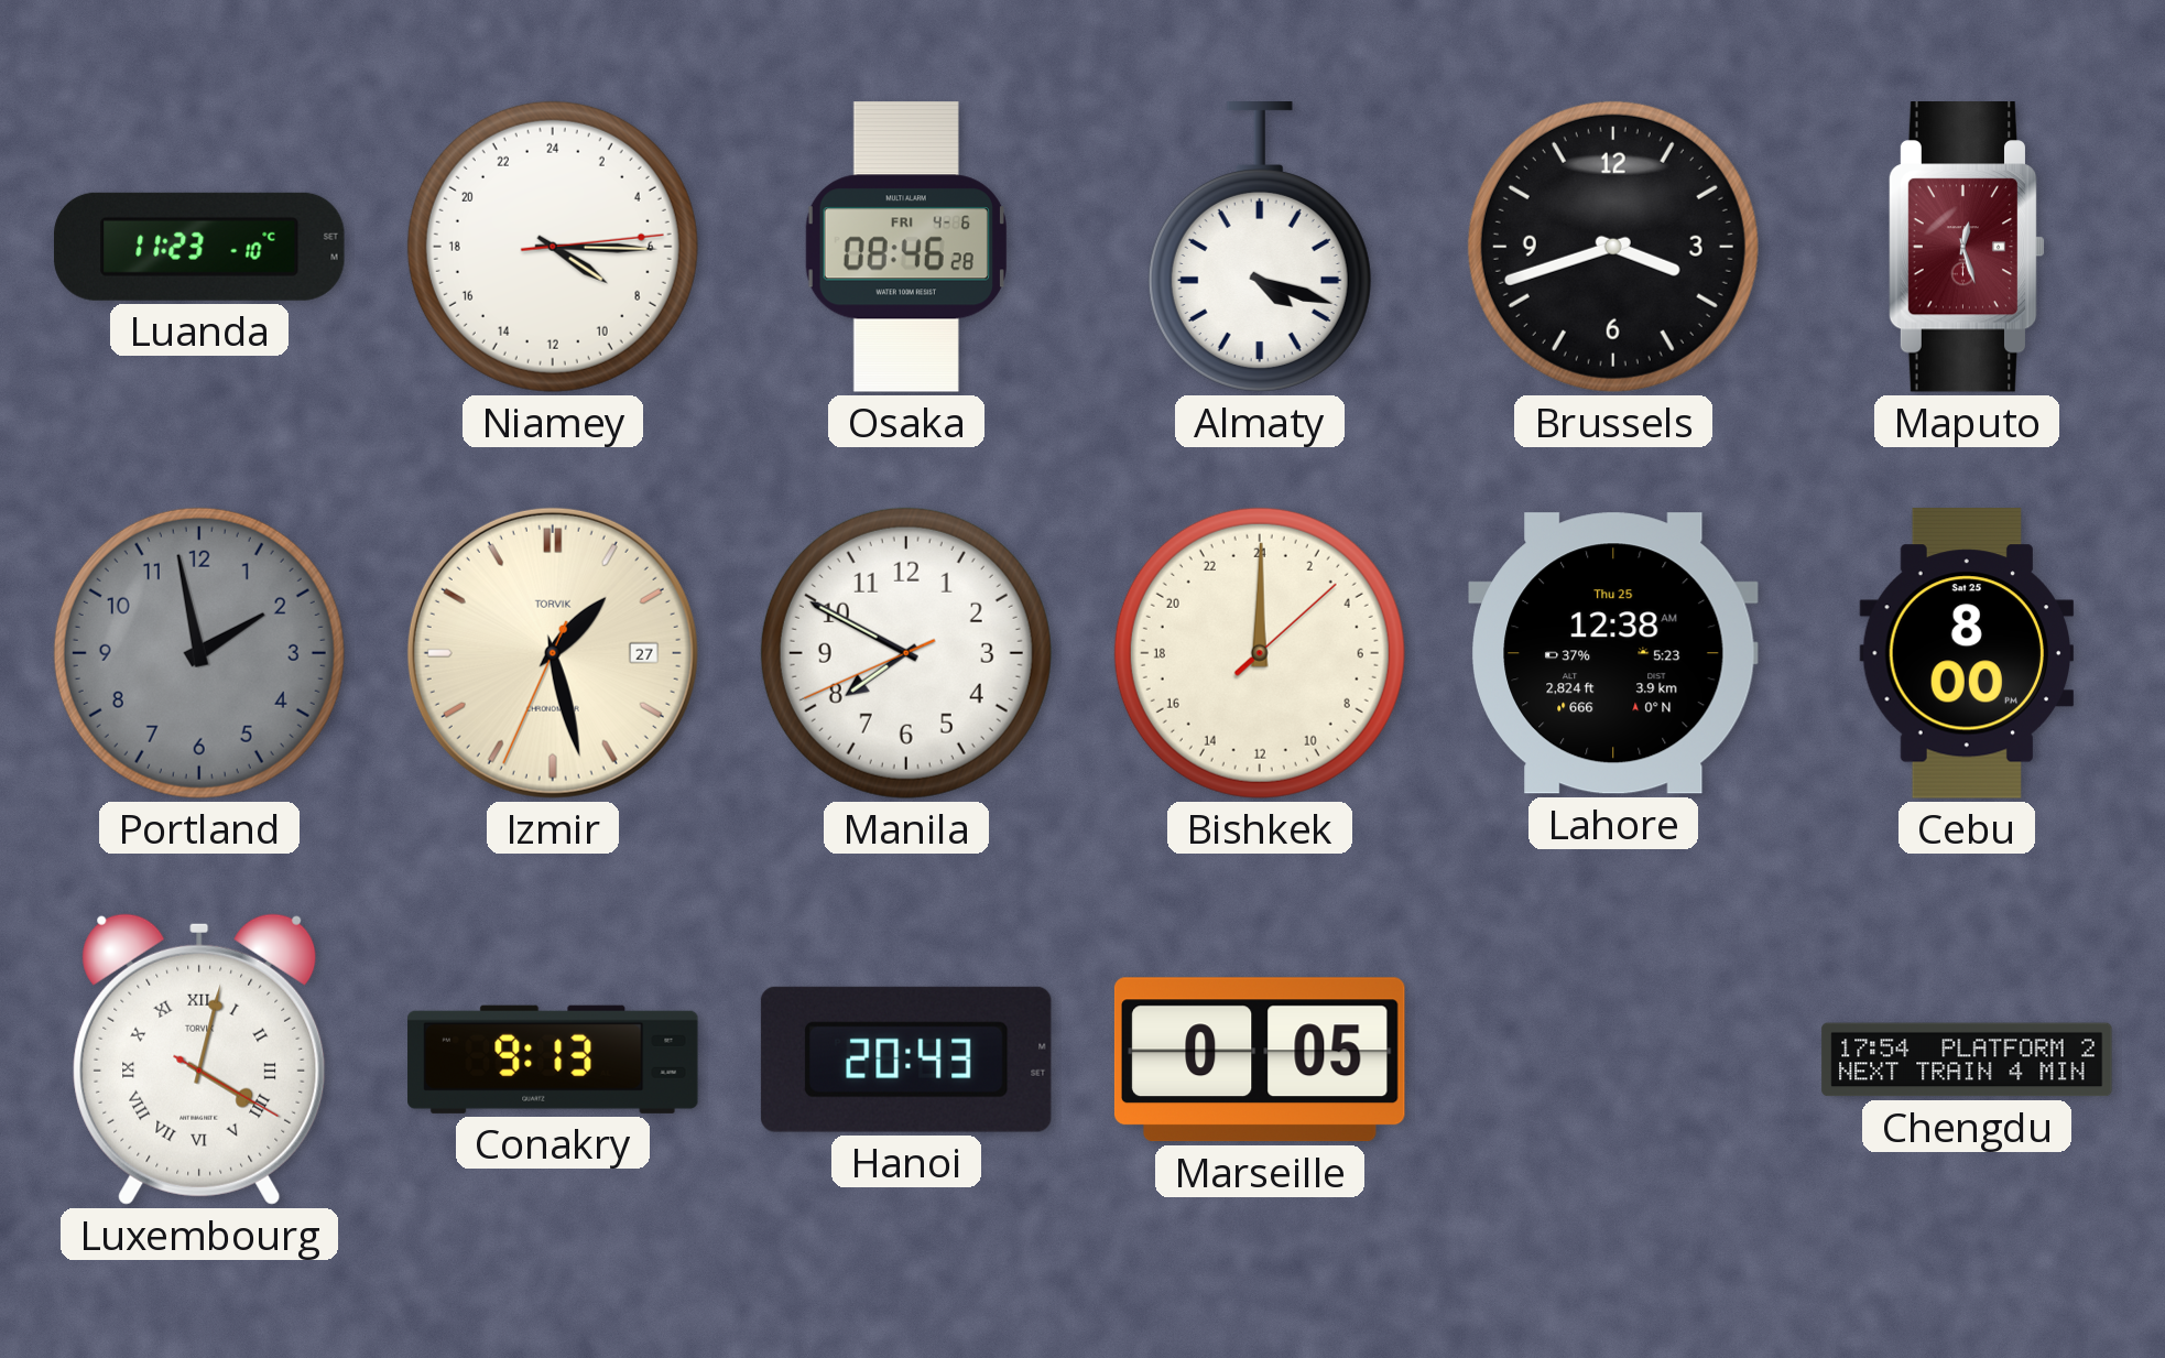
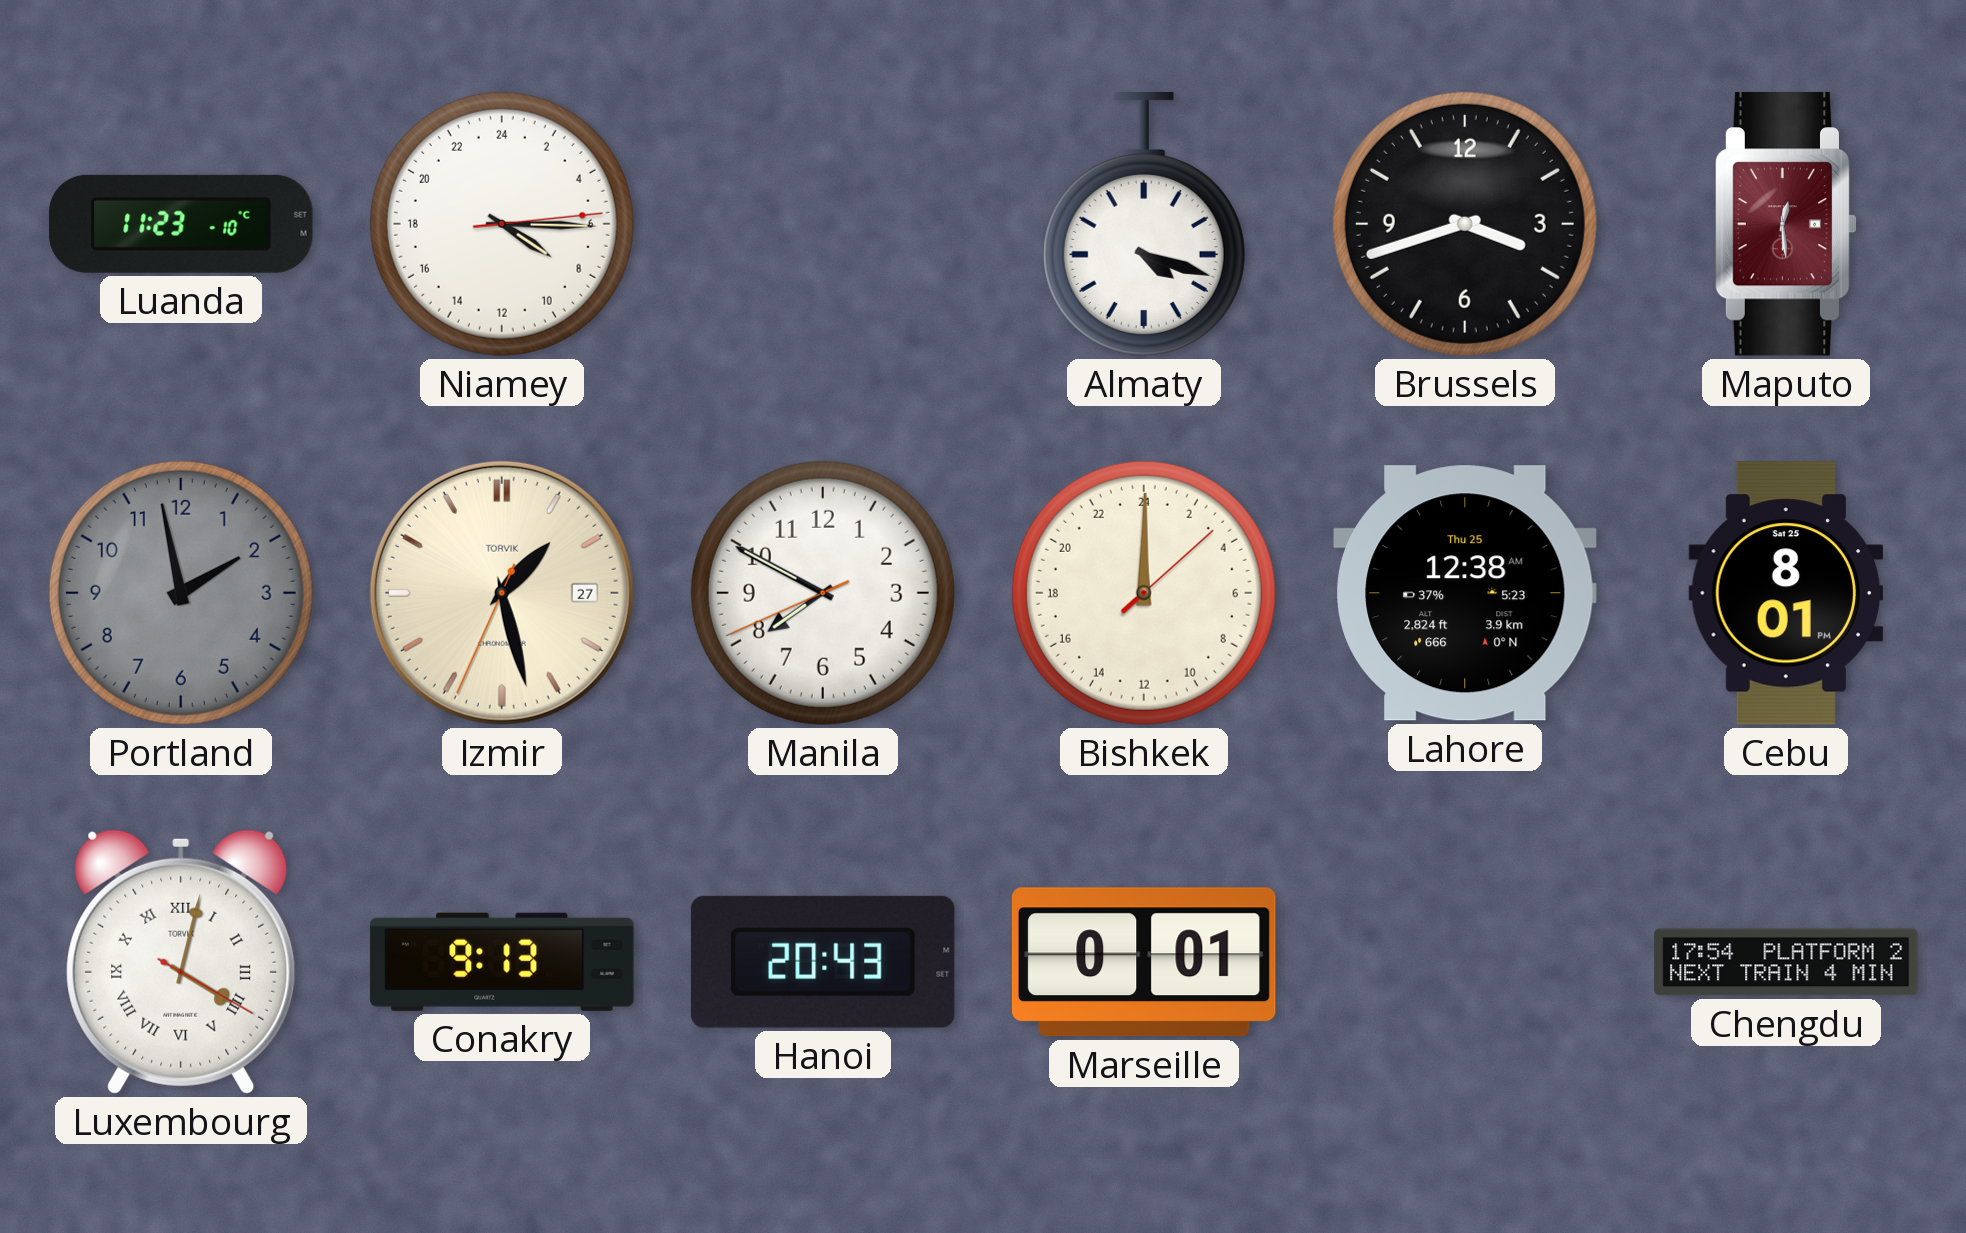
Osaka: 08:46 -> none
Maputo: 12:27 -> 12:29
Cebu: 8:00 -> 8:01
Marseille: 0:05 -> 0:01
